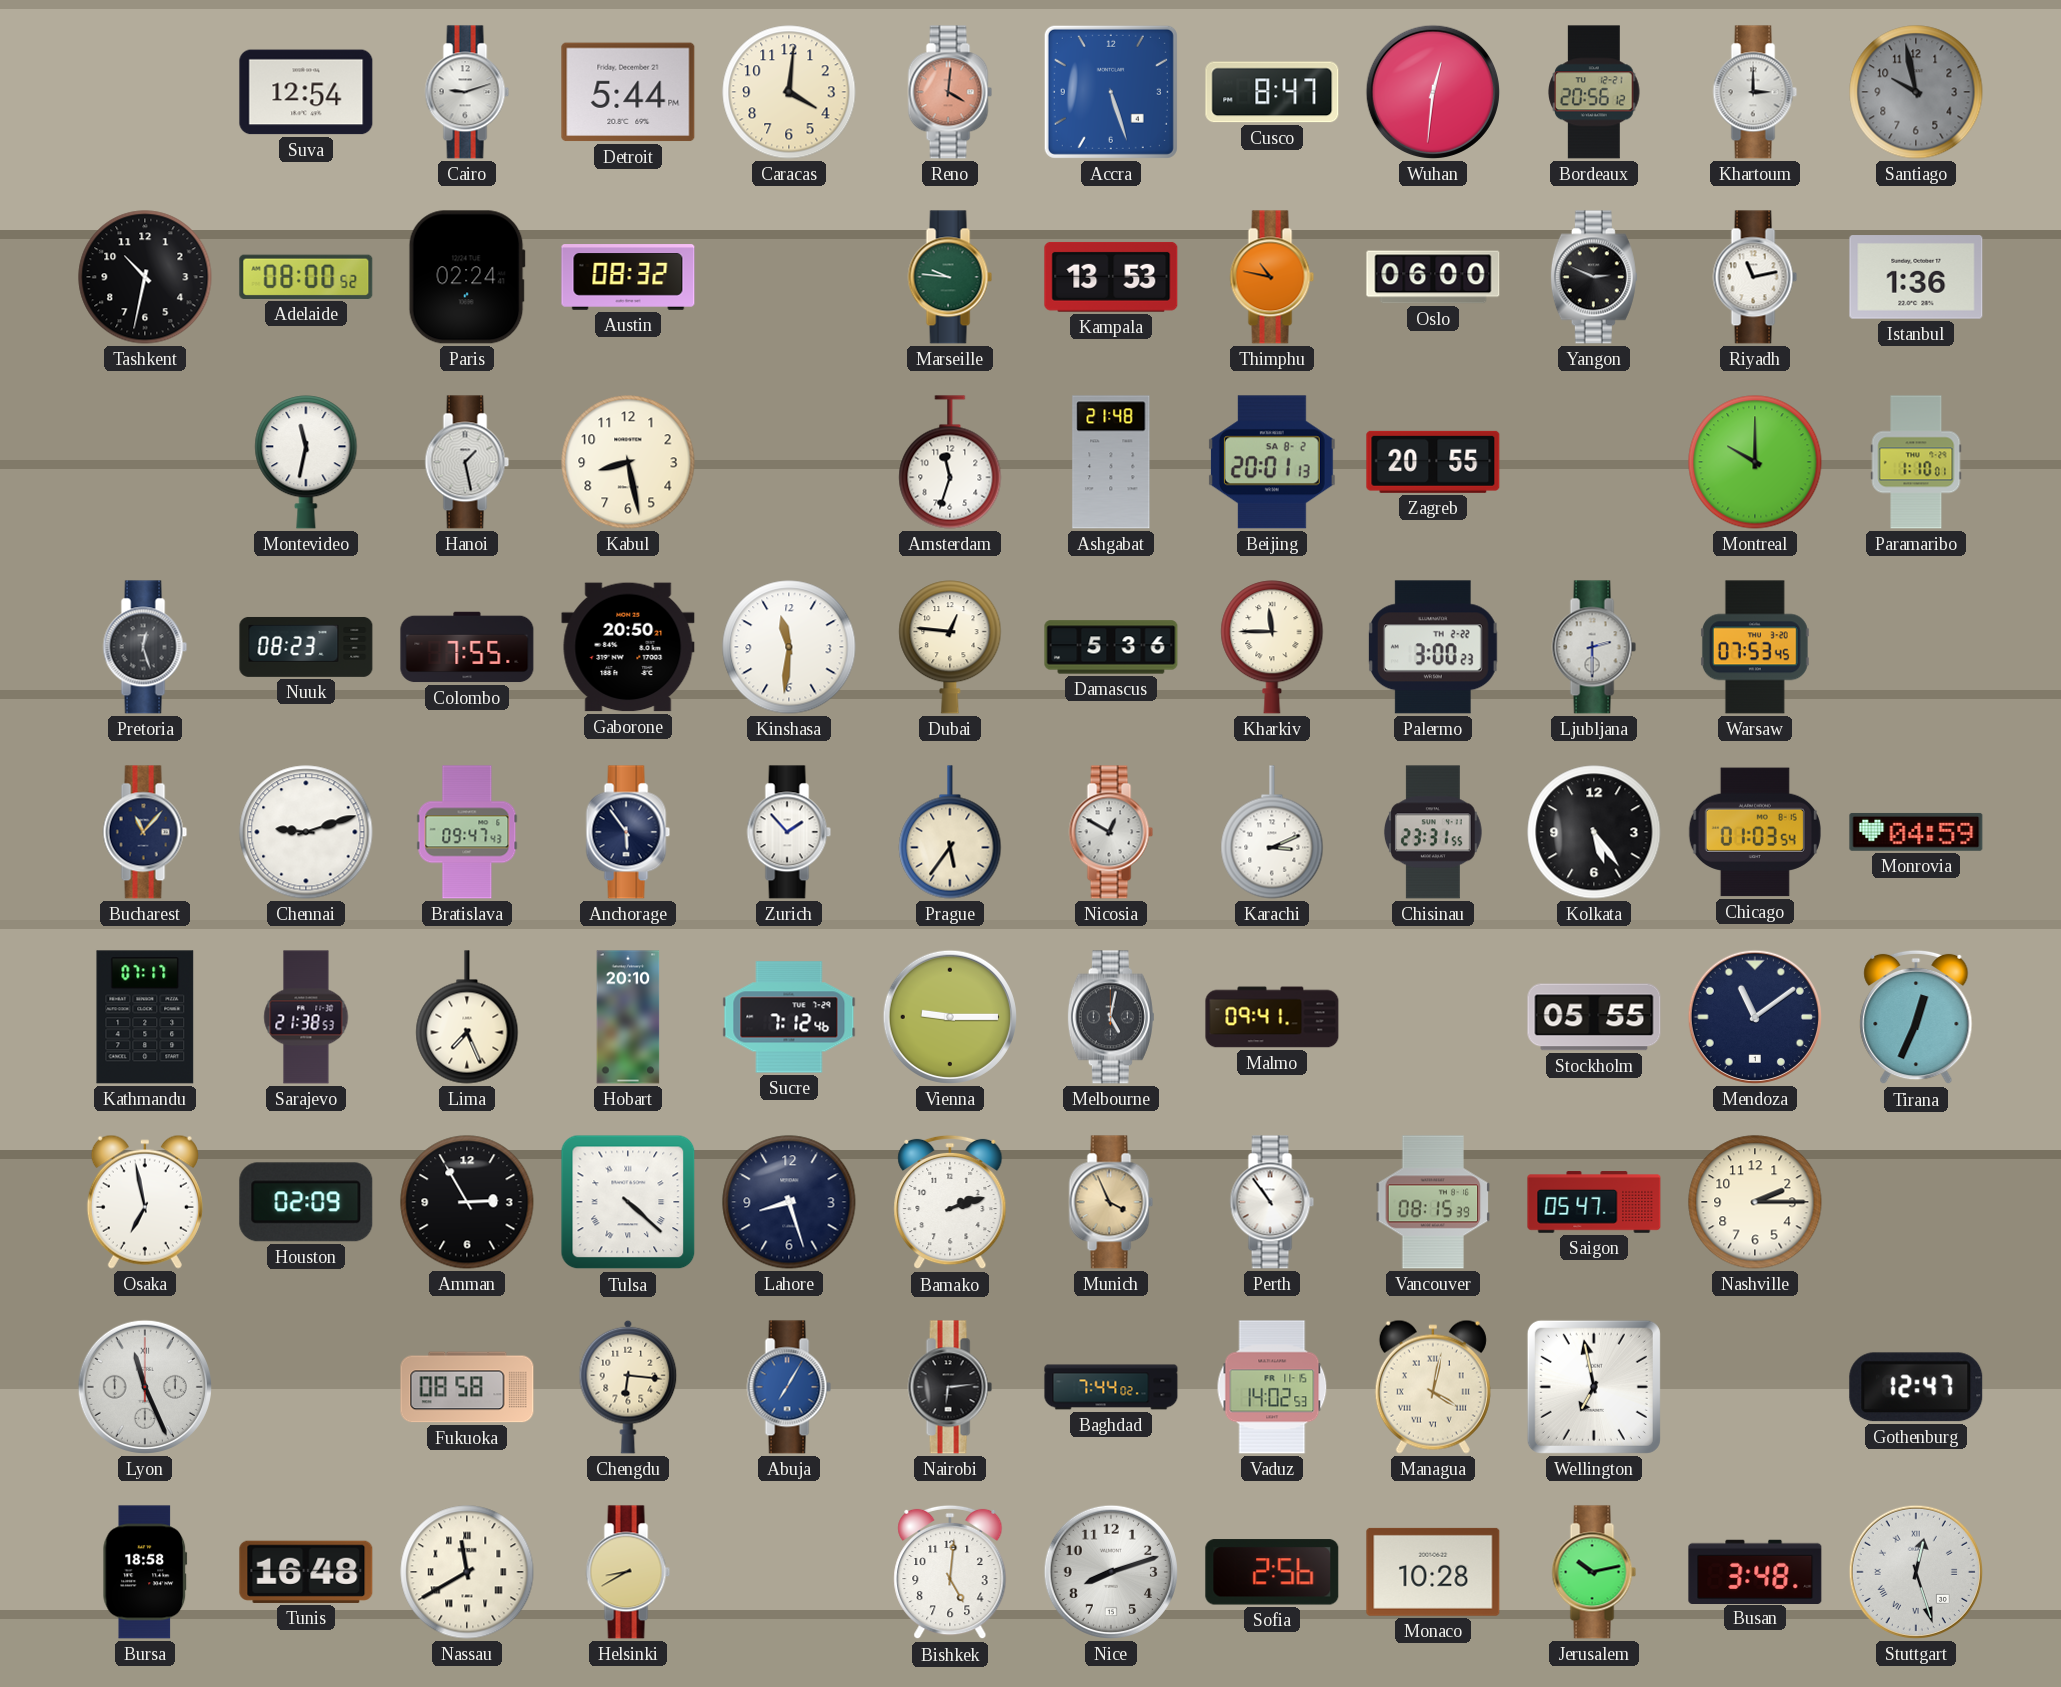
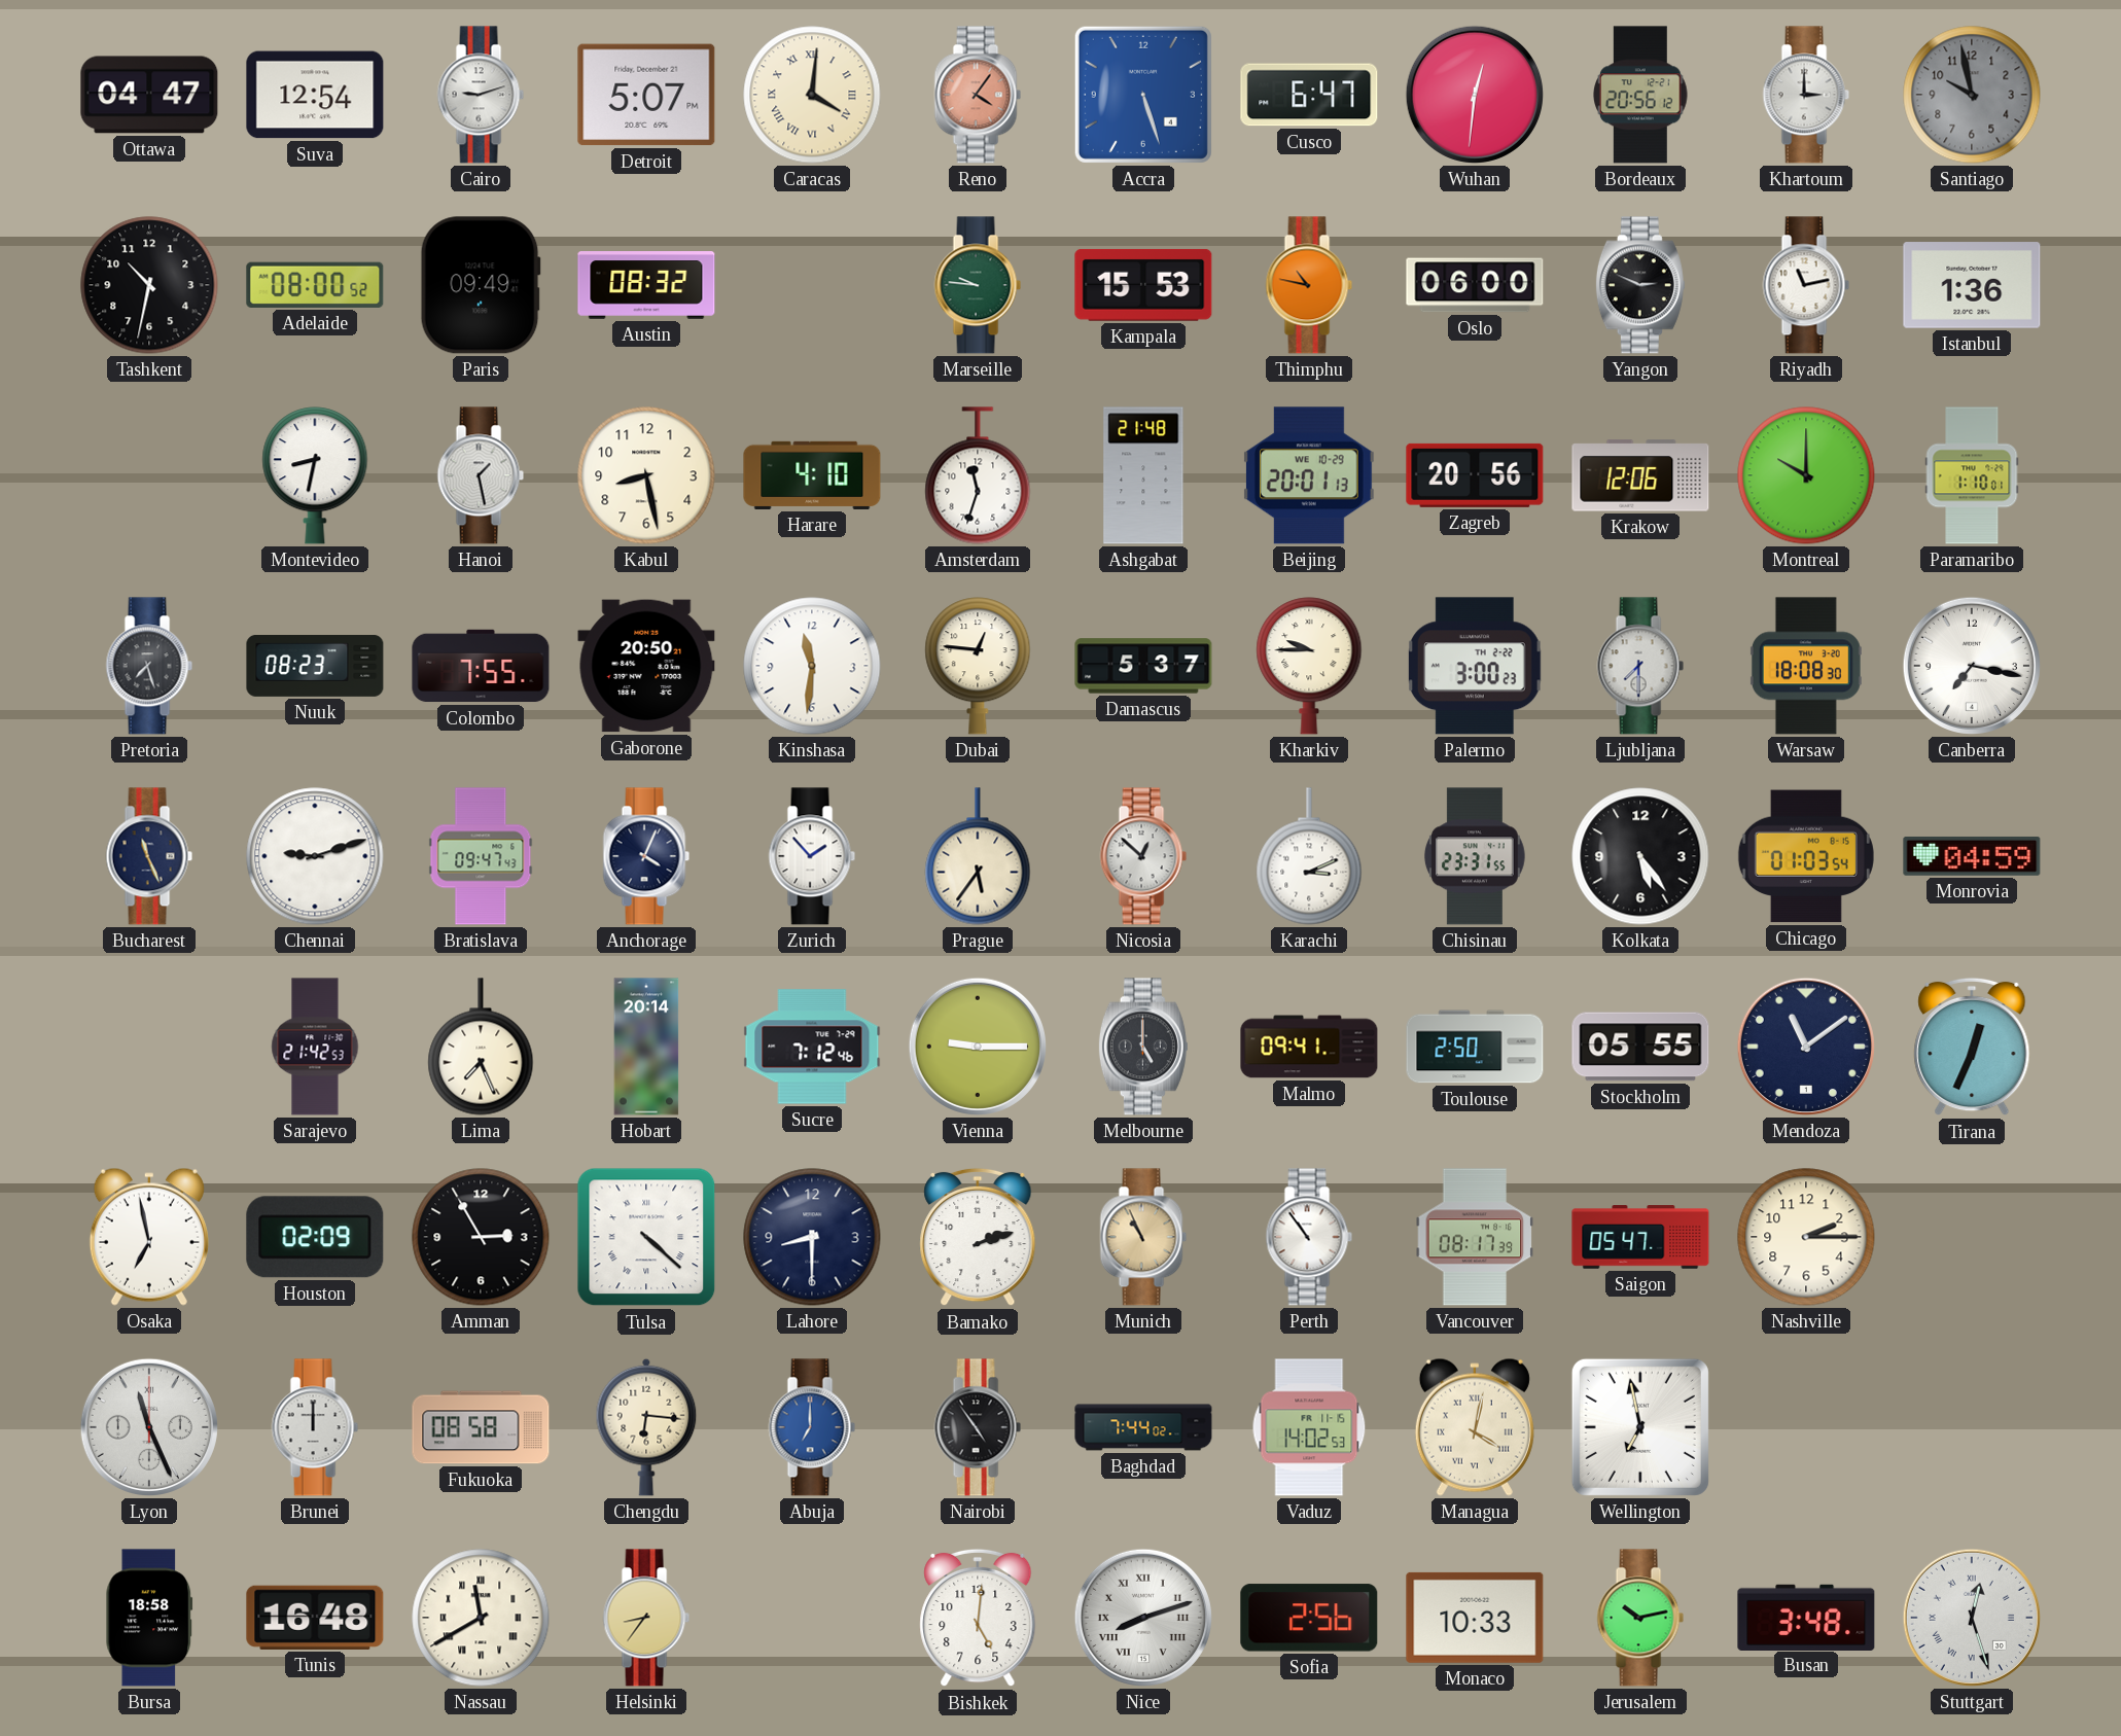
Ottawa: none -> 04:47
Detroit: 5:44 -> 5:07
Caracas numerals: Arabic -> Roman
Reno: 4:01 -> 4:06
Cusco: 8:47 -> 6:47
Paris: 02:24 -> 09:49
Kampala: 13:53 -> 15:53
Montevideo: 11:32 -> 8:32
Harare: none -> 4:10
Beijing date: SA 8-2 -> WE 10-29
Zagreb: 20:55 -> 20:56
Krakow: none -> 12:06
Pretoria: 12:27 -> 7:27
Damascus: 5:36 -> 5:37
Kharkiv: 11:45 -> 9:45
Ljubljana: 2:30 -> 7:30
Warsaw: 07:53 -> 18:08
Canberra: none -> 7:17
Bucharest: 11:07 -> 11:26
Anchorage: 5:54 -> 4:04
Nicosia: 12:50 -> 12:52
Kathmandu: 07:17 -> none
Sarajevo: 21:38 -> 21:42
Hobart: 20:10 -> 20:14
Melbourne: 5:02 -> 5:00
Toulouse: none -> 2:50
Lahore: 8:27 -> 8:30
Munich: 3:56 -> 10:56
Vancouver: 08:15 -> 08:17
Brunei: none -> 12:00
Abuja: 7:05 -> 7:00
Nairobi: 6:14 -> 4:54
Gothenburg: 12:47 -> none
Helsinki: 8:40 -> 8:36
Nice numerals: Arabic -> Roman
Monaco: 10:28 -> 10:33
